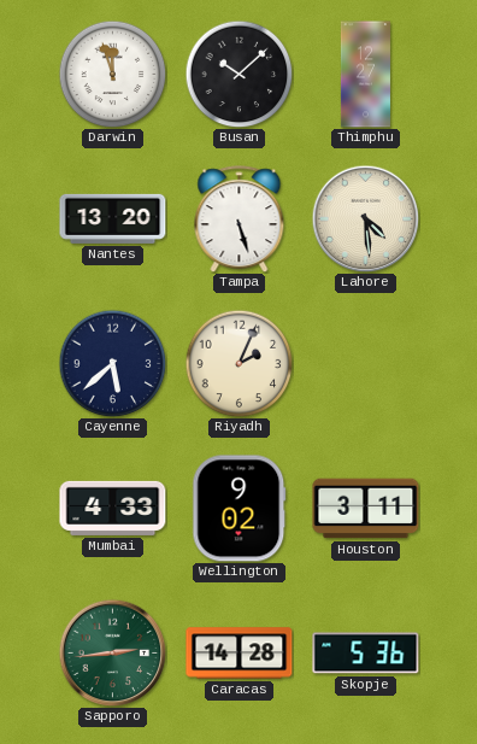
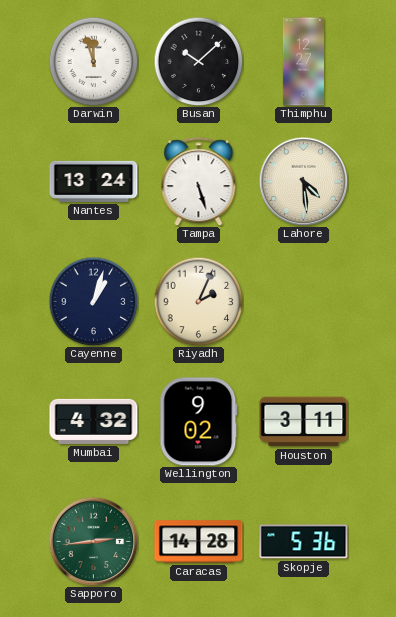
Nantes: 13:20 -> 13:24
Cayenne: 5:38 -> 1:03
Mumbai: 4:33 -> 4:32
